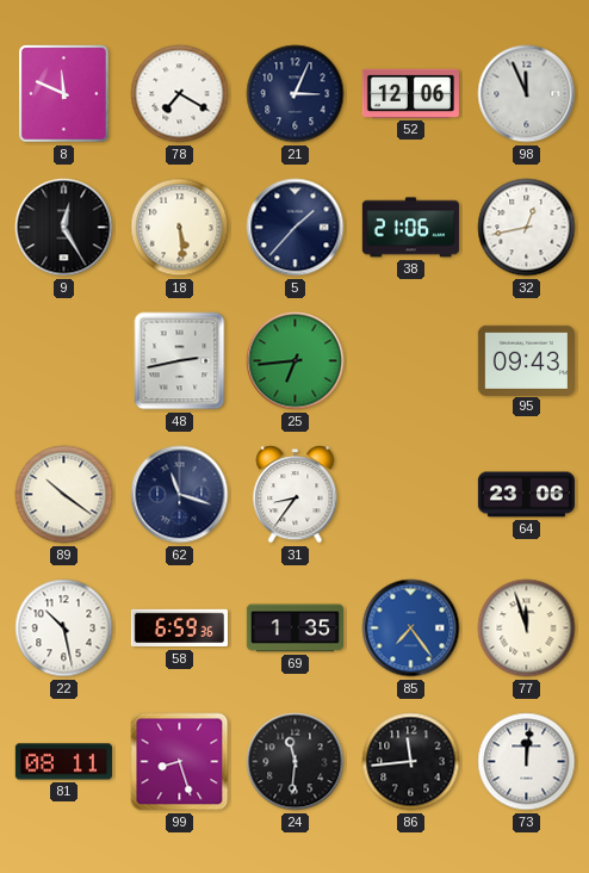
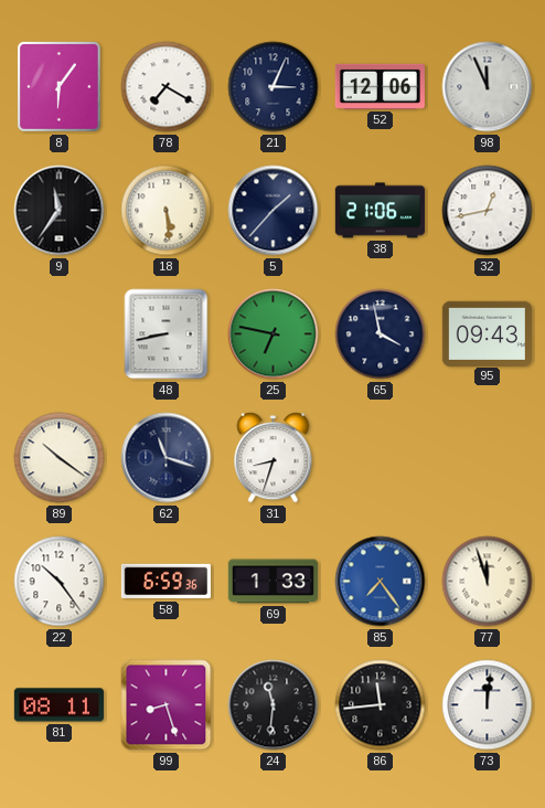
8: 11:49 -> 6:06
9: 12:25 -> 11:36
48: 2:43 -> 8:43
25: 6:44 -> 6:47
65: none -> 3:58
31: 8:36 -> 8:33
64: 23:06 -> none
22: 10:28 -> 10:24
69: 1:35 -> 1:33
